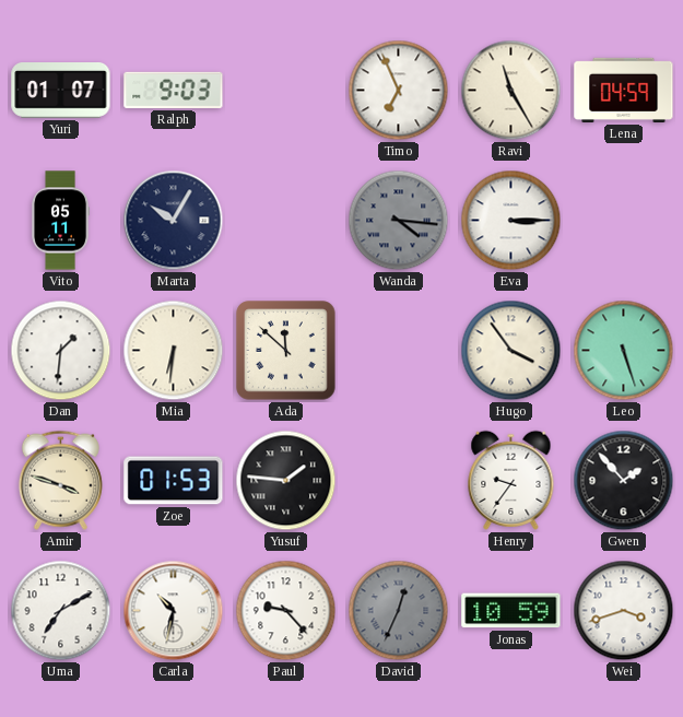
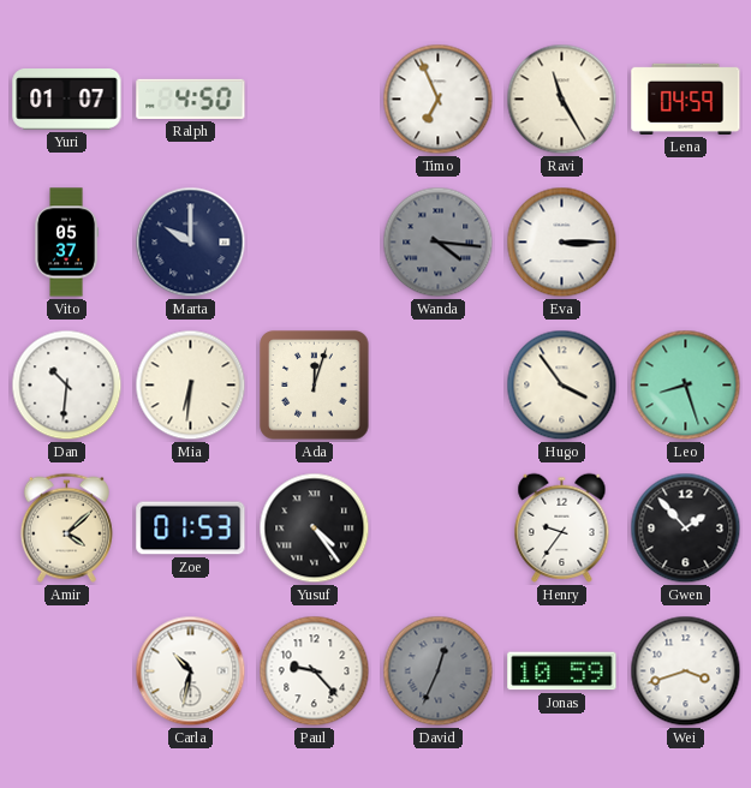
Ralph: 9:03 -> 4:50
Vito: 05:11 -> 05:37
Marta: 10:05 -> 10:00
Dan: 1:31 -> 10:31
Ada: 11:52 -> 12:03
Leo: 5:27 -> 8:27
Amir: 3:48 -> 4:08
Yusuf: 1:46 -> 4:24
Uma: 7:10 -> none
